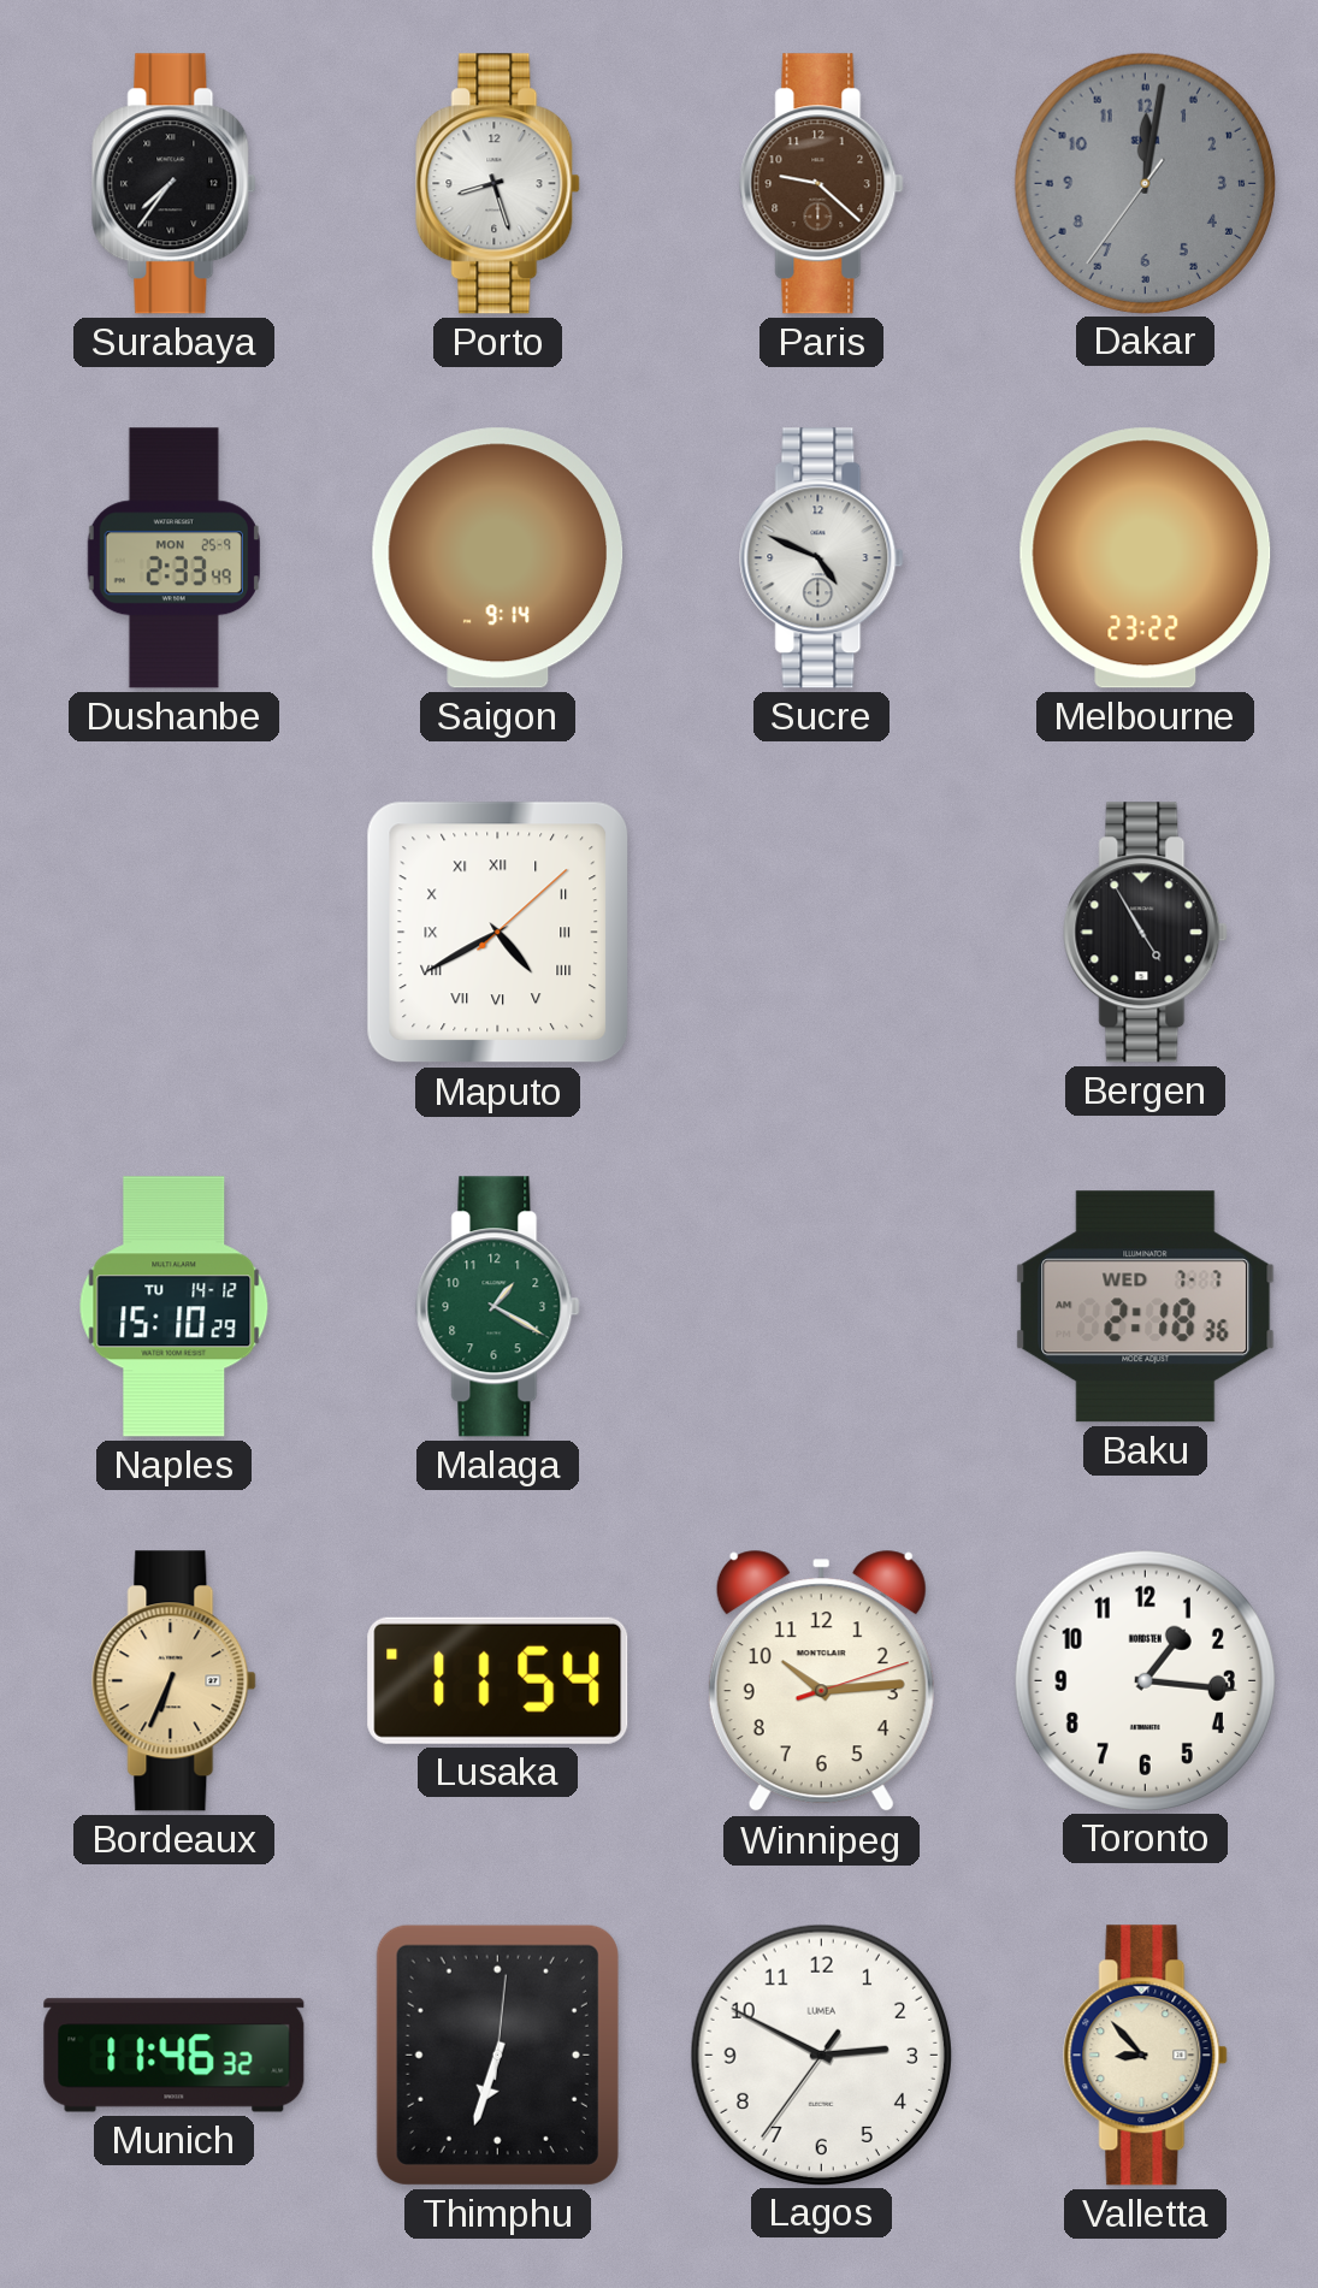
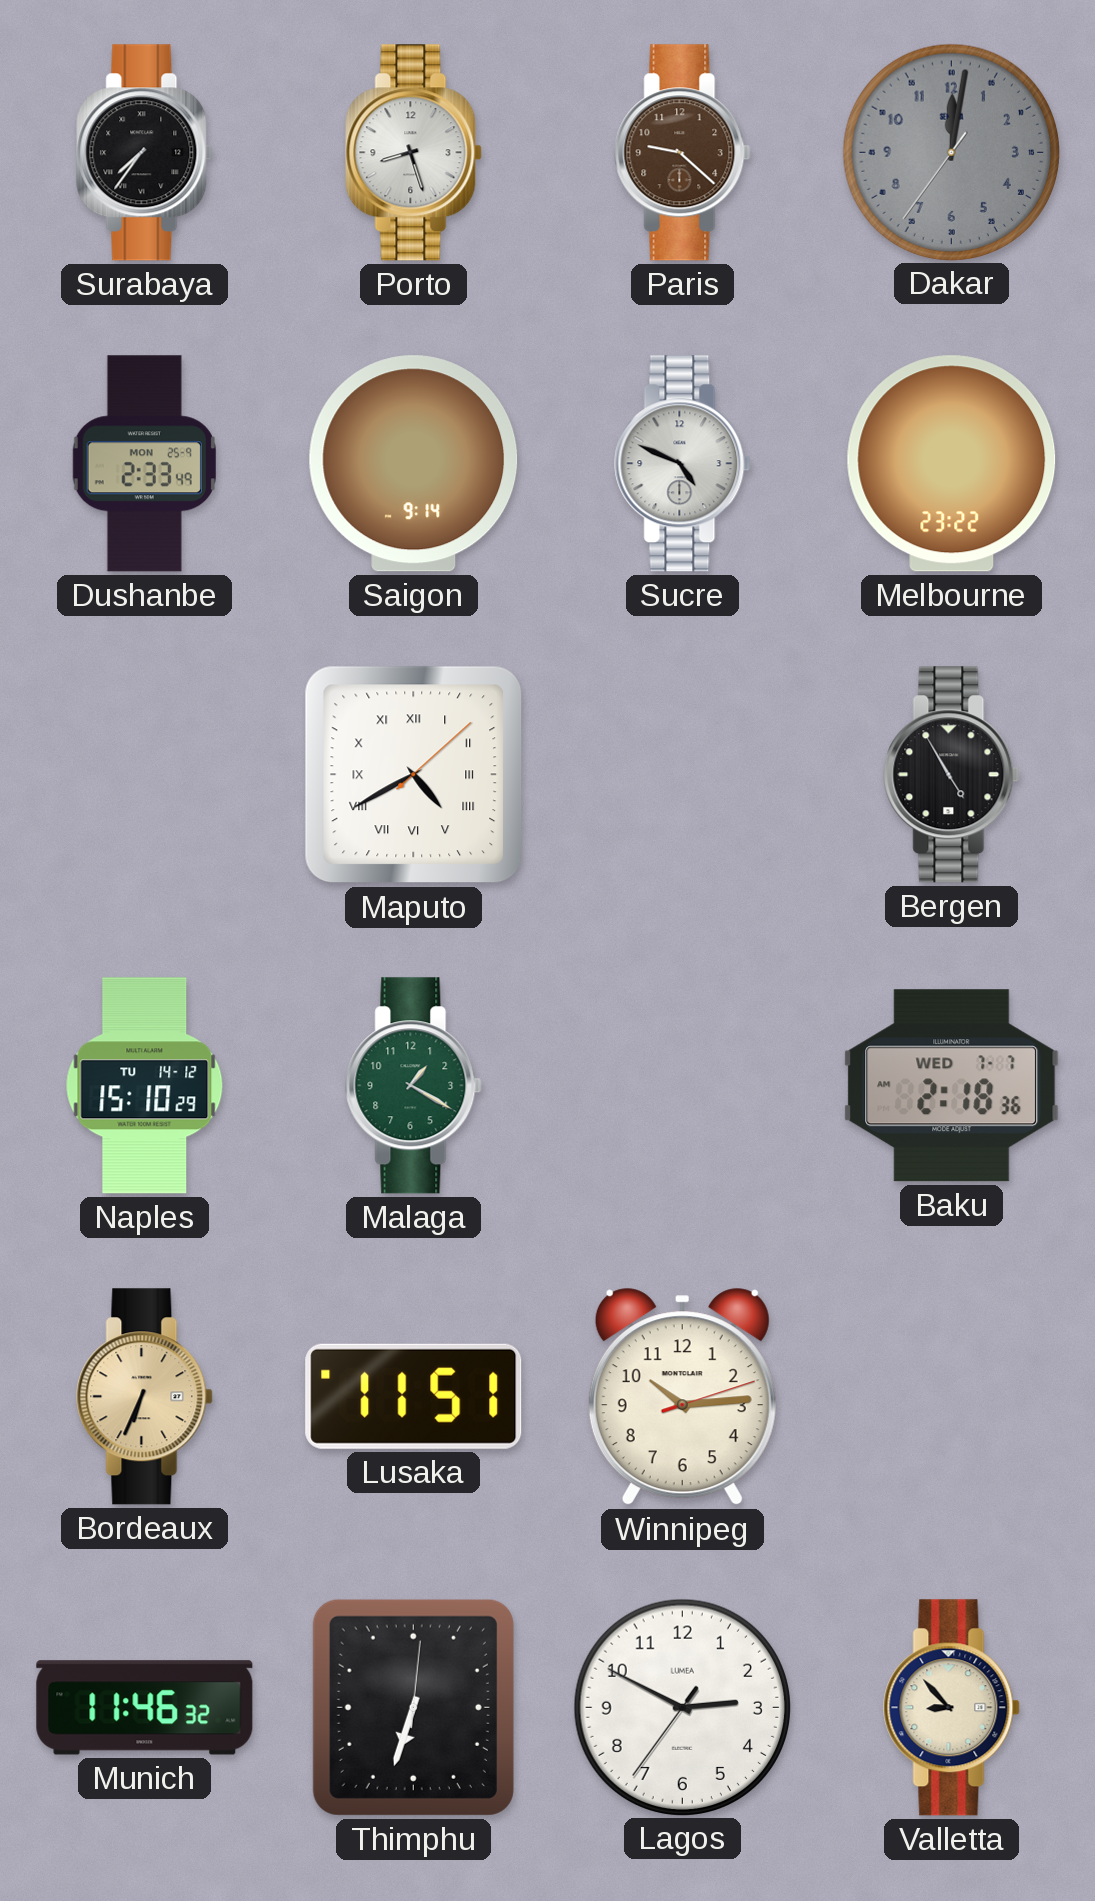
Lusaka: 11:54 -> 11:51
Toronto: 1:16 -> none
